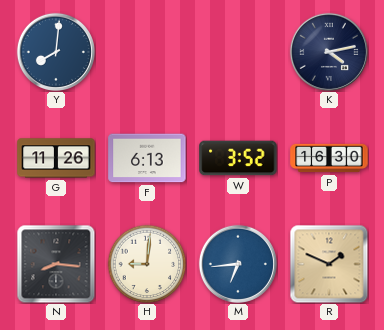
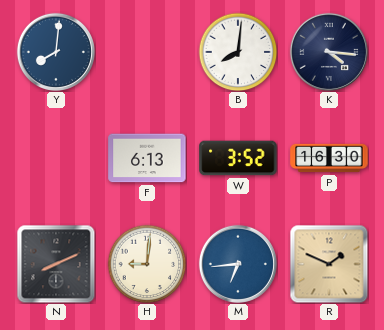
B: none -> 8:01
K: 4:13 -> 4:16
G: 11:26 -> none
N: 8:16 -> 8:11
